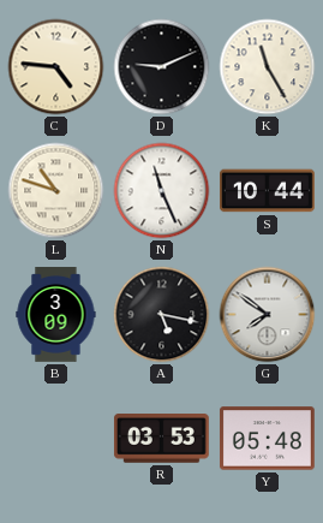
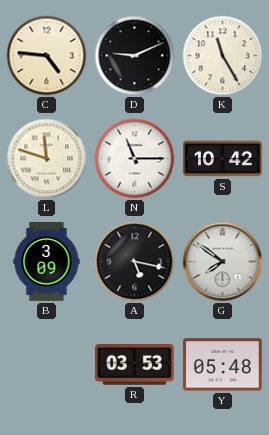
L: 10:48 -> 11:48
N: 11:26 -> 11:15
S: 10:44 -> 10:42
